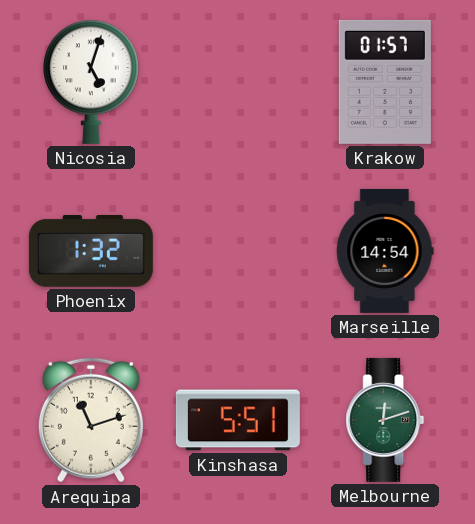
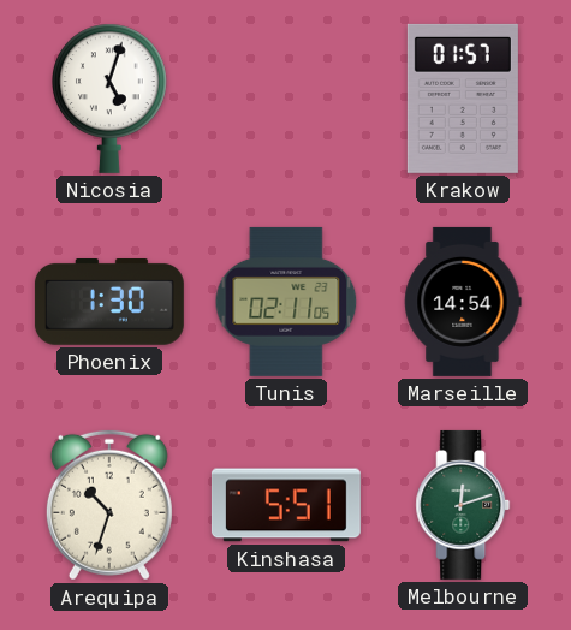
Phoenix: 1:32 -> 1:30
Tunis: none -> 02:11
Arequipa: 11:12 -> 10:33
